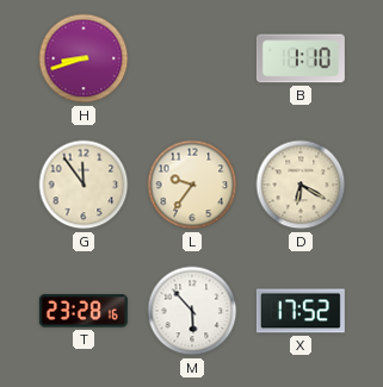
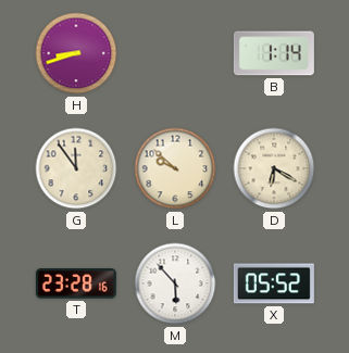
B: 1:10 -> 1:14
L: 9:36 -> 9:52
X: 17:52 -> 05:52
